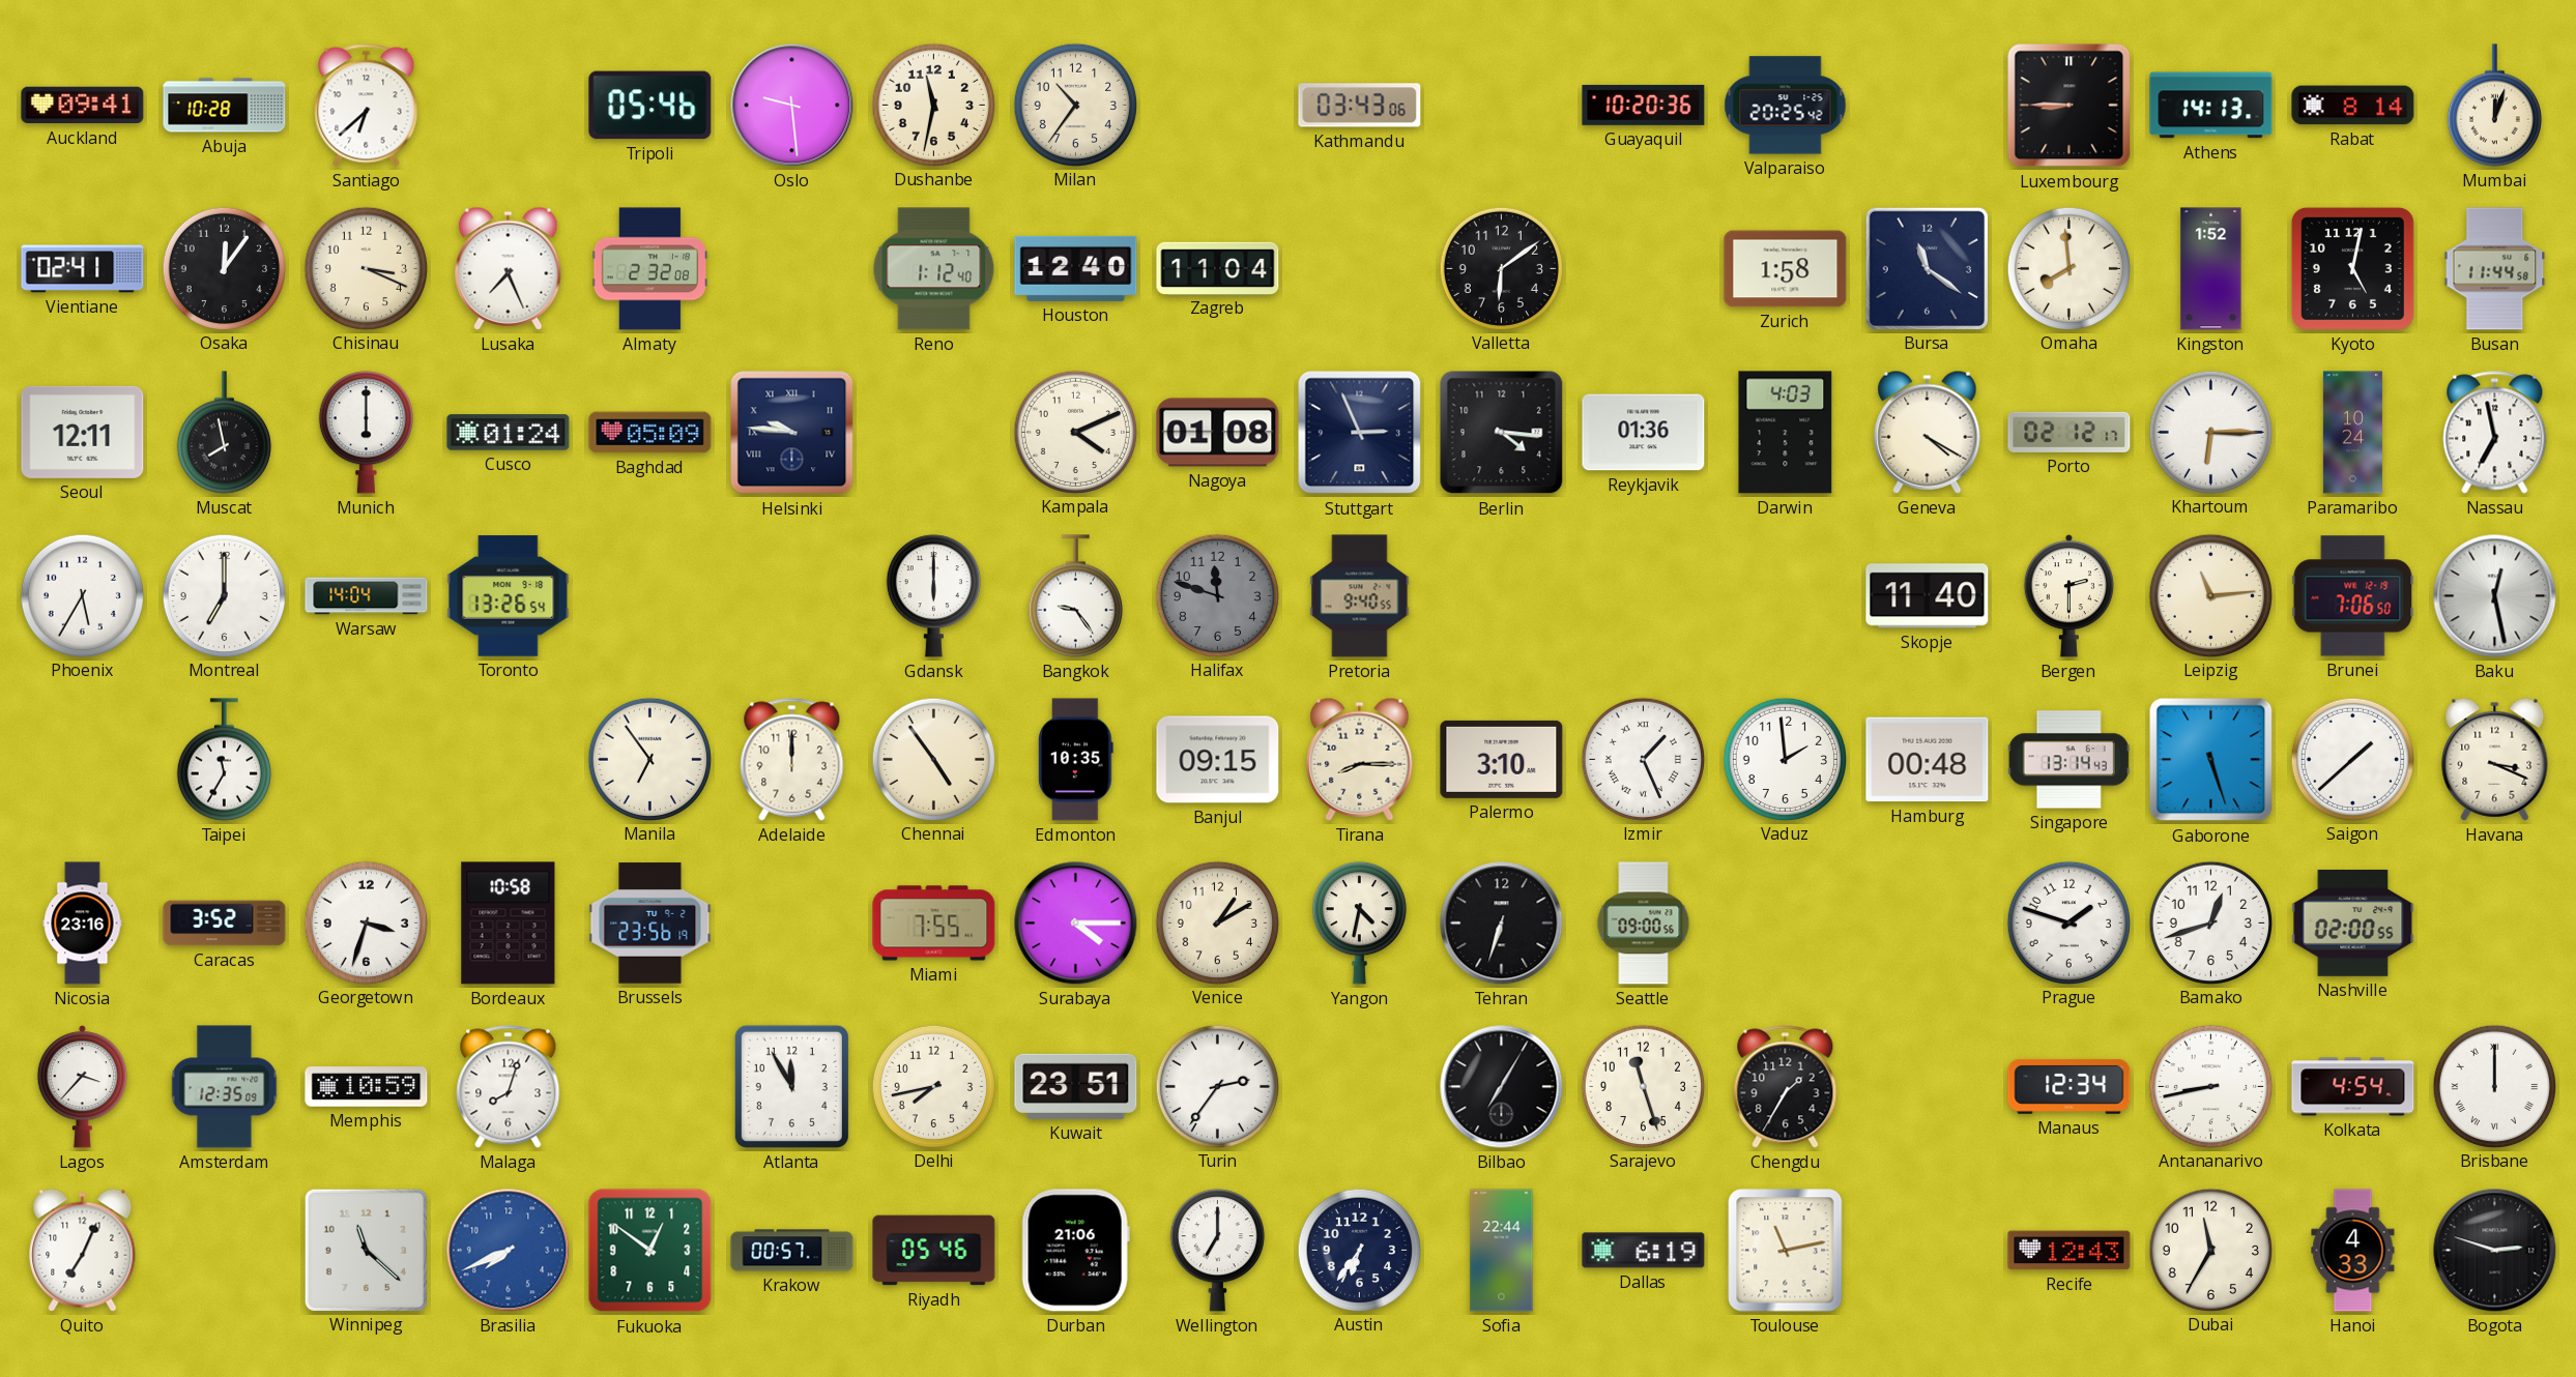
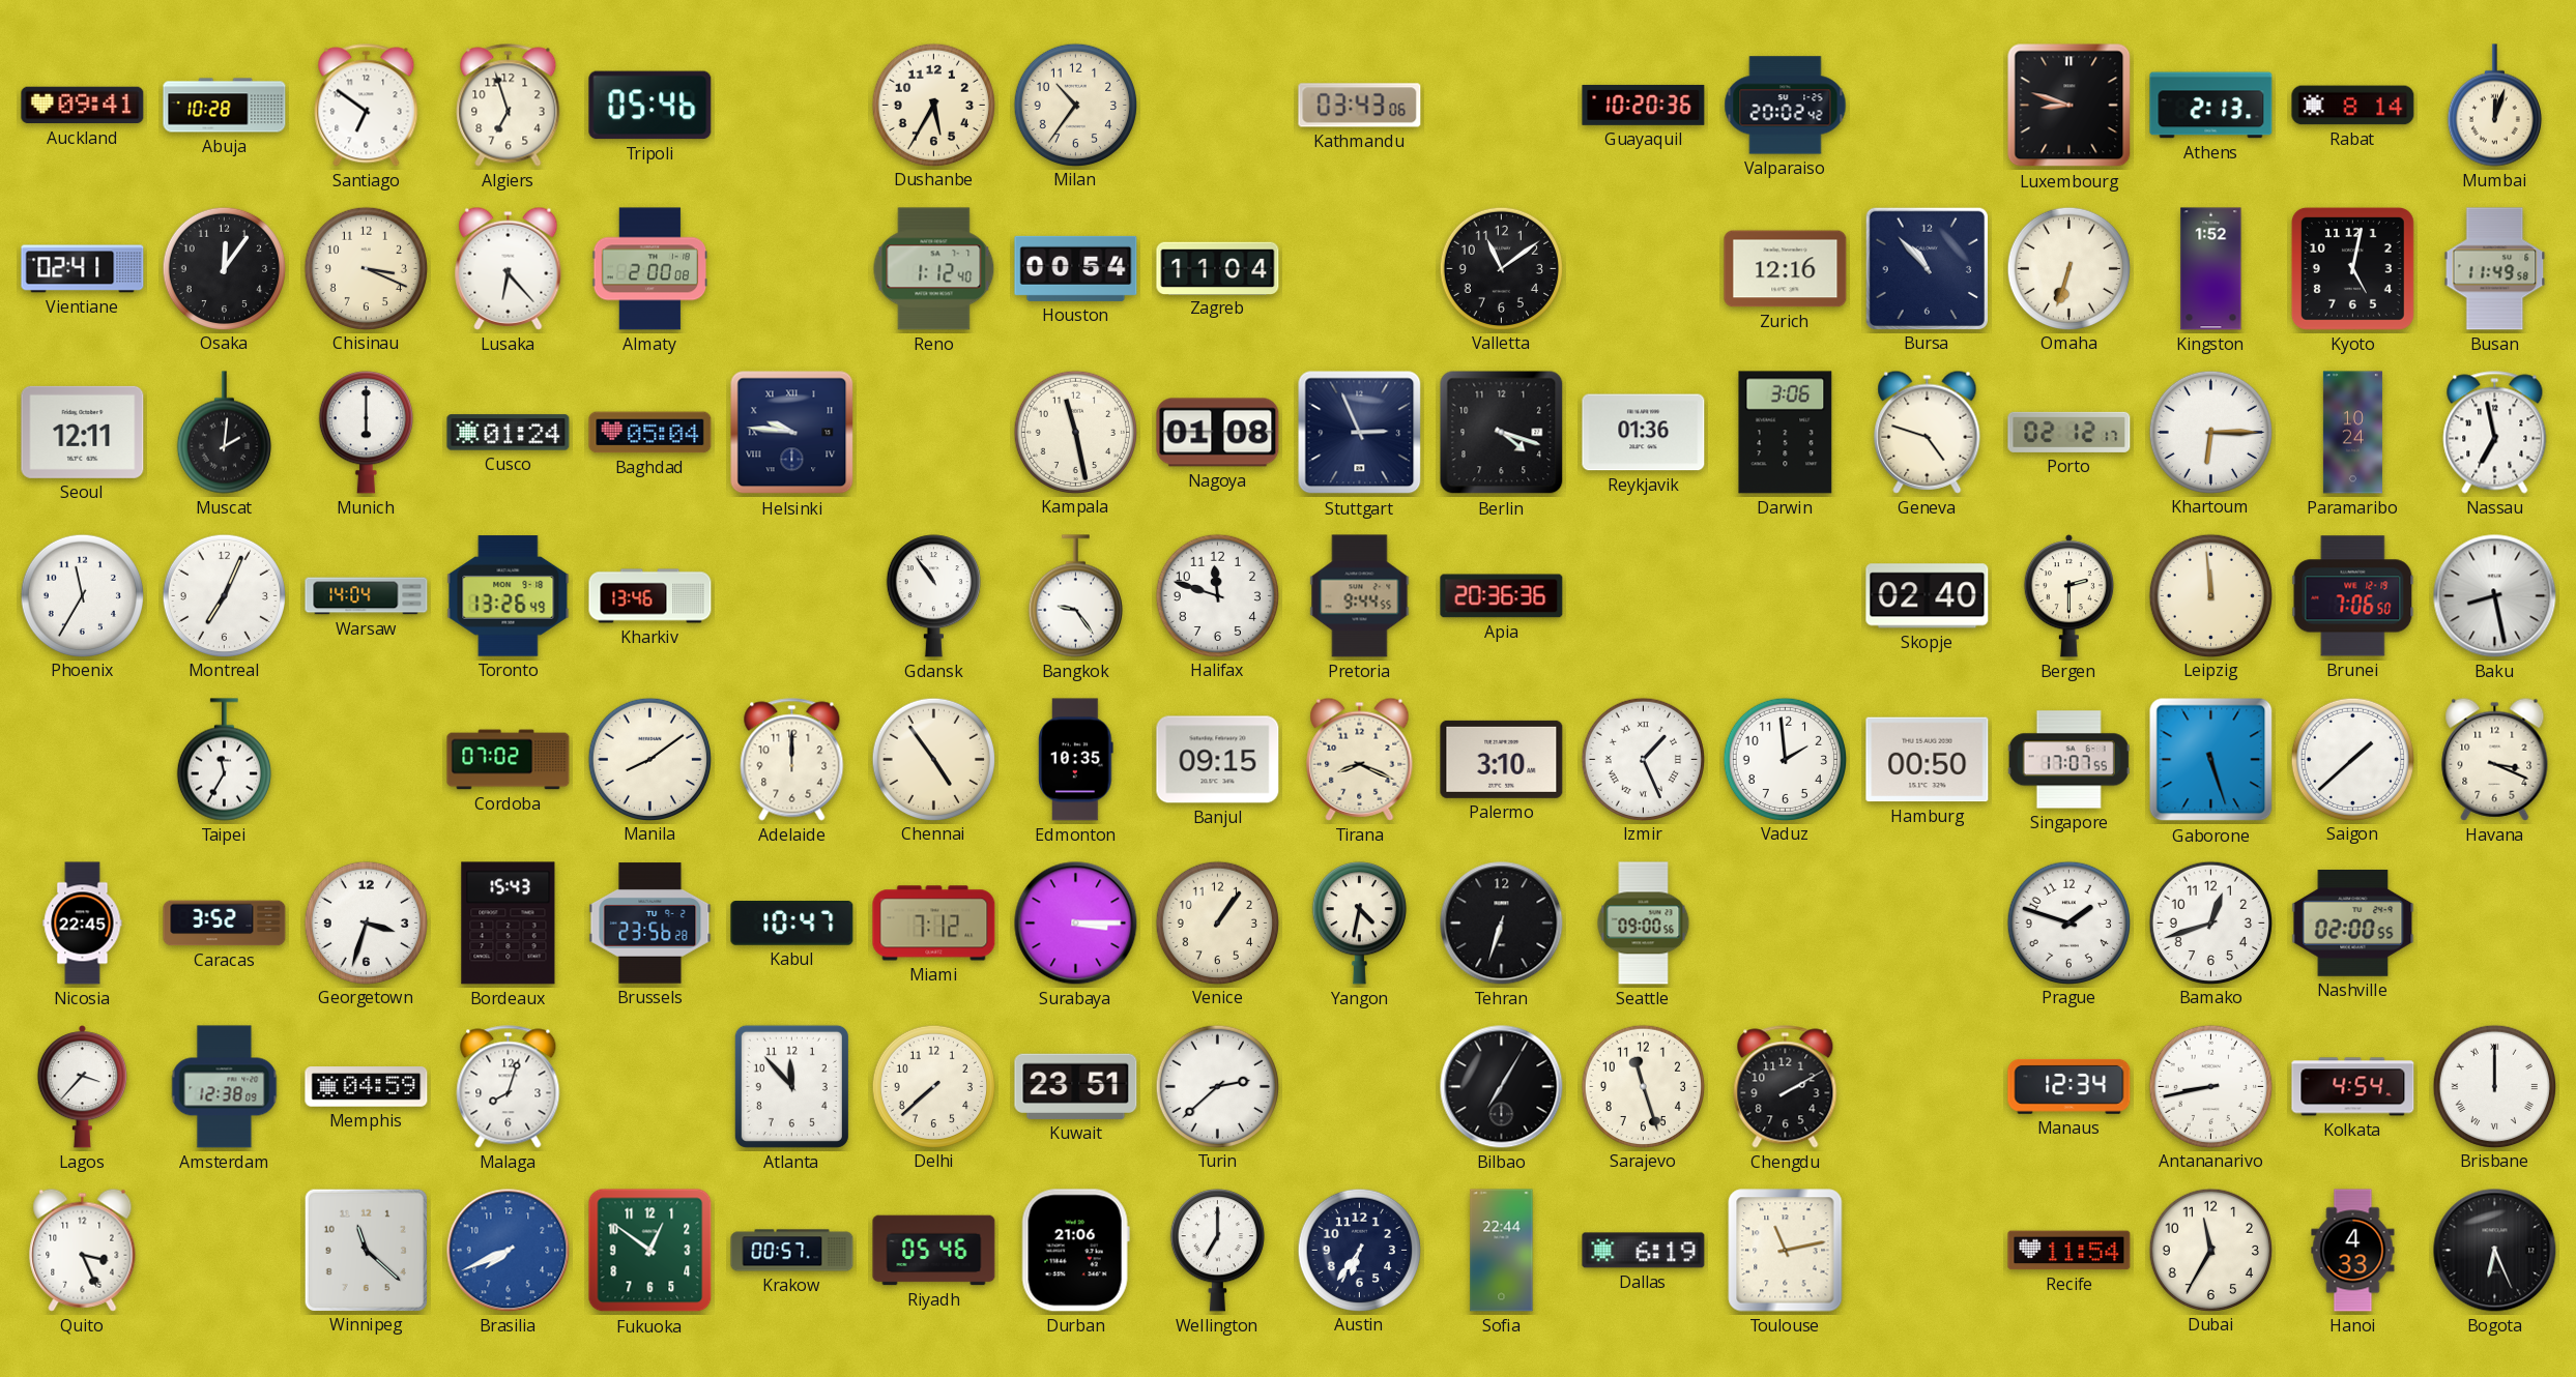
Santiago: 6:38 -> 6:51
Algiers: none -> 6:57
Oslo: 9:29 -> none
Dushanbe: 11:32 -> 5:35
Valparaiso: 20:25 -> 20:02
Luxembourg: 8:45 -> 8:48
Athens: 14:13 -> 2:13
Lusaka: 7:26 -> 6:23
Almaty: 2:32 -> 2:00
Houston: 12:40 -> 00:54
Valletta: 6:09 -> 11:09
Zurich: 1:58 -> 12:16
Bursa: 11:21 -> 10:53
Omaha: 7:59 -> 6:33
Busan: 11:44 -> 11:49
Muscat: 7:58 -> 2:01
Baghdad: 05:09 -> 05:04
Kampala: 4:11 -> 11:28
Berlin: 4:16 -> 4:18
Darwin: 4:03 -> 3:06
Geneva: 4:20 -> 4:48
Phoenix: 5:35 -> 11:35
Montreal: 7:00 -> 7:04
Toronto: 13:26:54 -> 13:26:49
Kharkiv: none -> 13:46
Gdansk: 6:00 -> 10:54
Halifax dial: grey -> white
Pretoria: 9:40 -> 9:44
Apia: none -> 20:36
Skopje: 11:40 -> 02:40
Leipzig: 11:14 -> 11:59
Baku: 12:28 -> 8:28
Cordoba: none -> 07:02
Manila: 6:54 -> 8:09
Tirana: 8:15 -> 8:19
Hamburg: 00:48 -> 00:50
Singapore: 13:14 -> 17:07
Nicosia: 23:16 -> 22:45
Bordeaux: 10:58 -> 15:43
Brussels: 23:56:19 -> 23:56:28
Kabul: none -> 10:47
Miami: 7:55 -> 7:12
Surabaya: 4:15 -> 3:15
Venice: 1:10 -> 1:06
Amsterdam: 12:35 -> 12:38
Memphis: 10:59 -> 04:59
Atlanta: 11:55 -> 11:53
Delhi: 7:43 -> 7:38
Turin: 2:36 -> 2:38
Chengdu: 1:35 -> 2:10
Quito: 7:04 -> 3:26
Recife: 12:43 -> 11:54
Bogota: 2:48 -> 6:26
